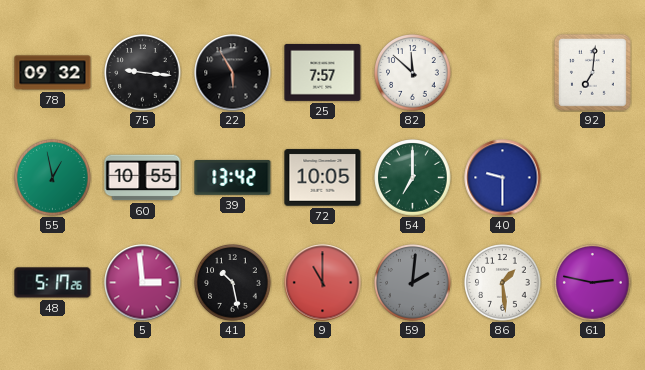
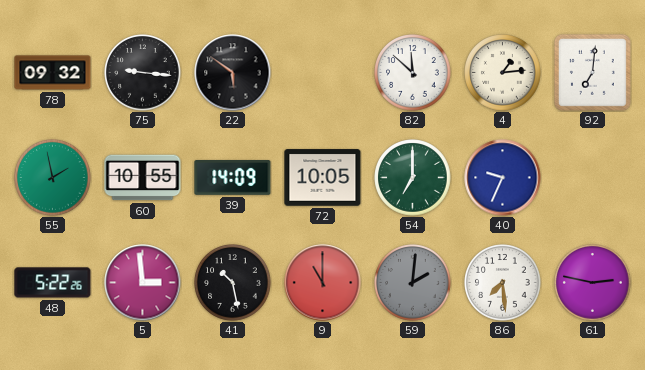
22: 5:55 -> 5:51
25: 7:57 -> none
4: none -> 1:14
55: 12:58 -> 1:58
39: 13:42 -> 14:09
40: 9:30 -> 9:34
48: 5:17 -> 5:22
86: 1:29 -> 7:29
